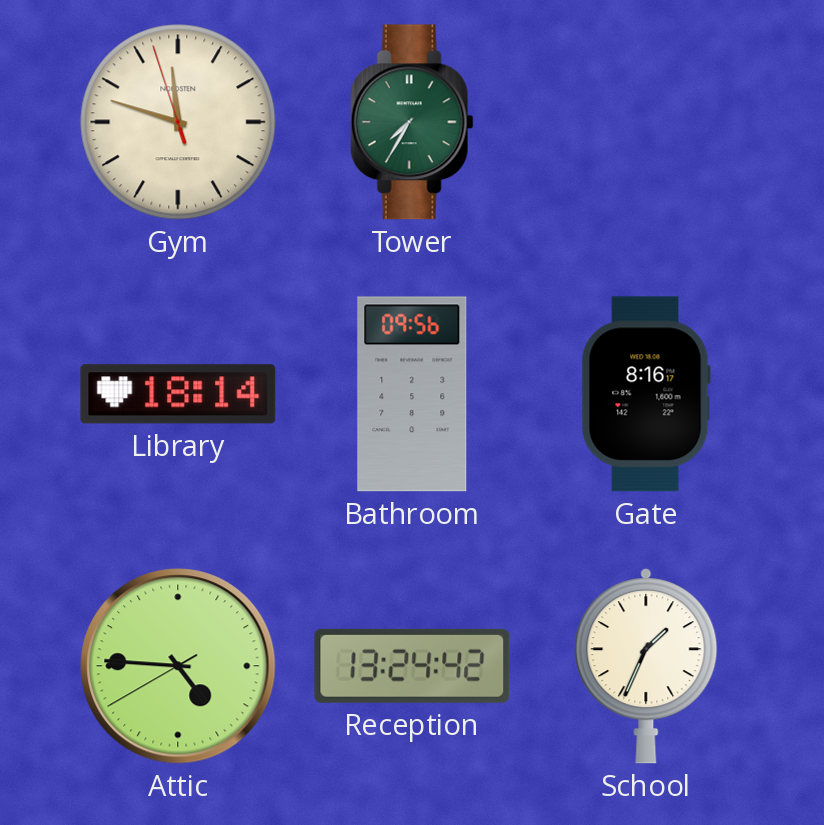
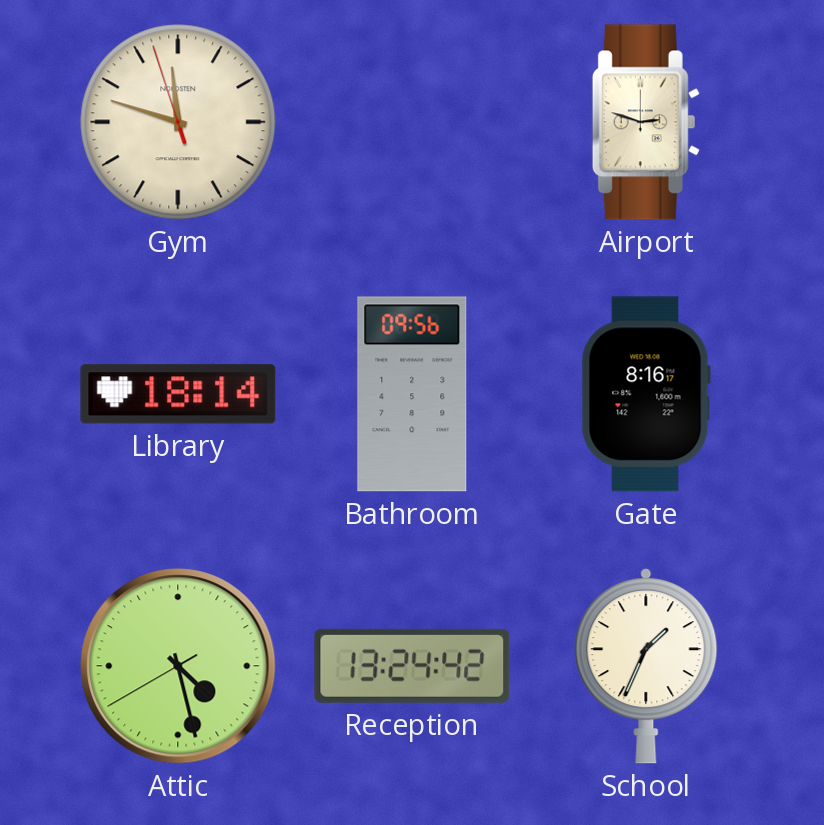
Tower: 7:35 -> none
Airport: none -> 2:48
Attic: 4:45 -> 4:27
